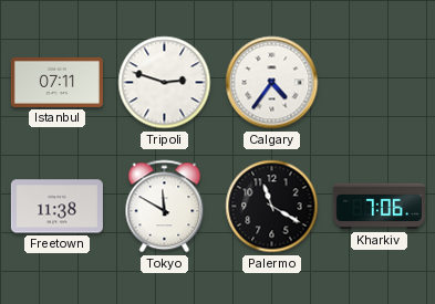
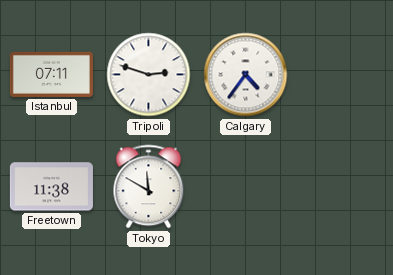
Palermo: 11:20 -> none
Kharkiv: 7:06 -> none
